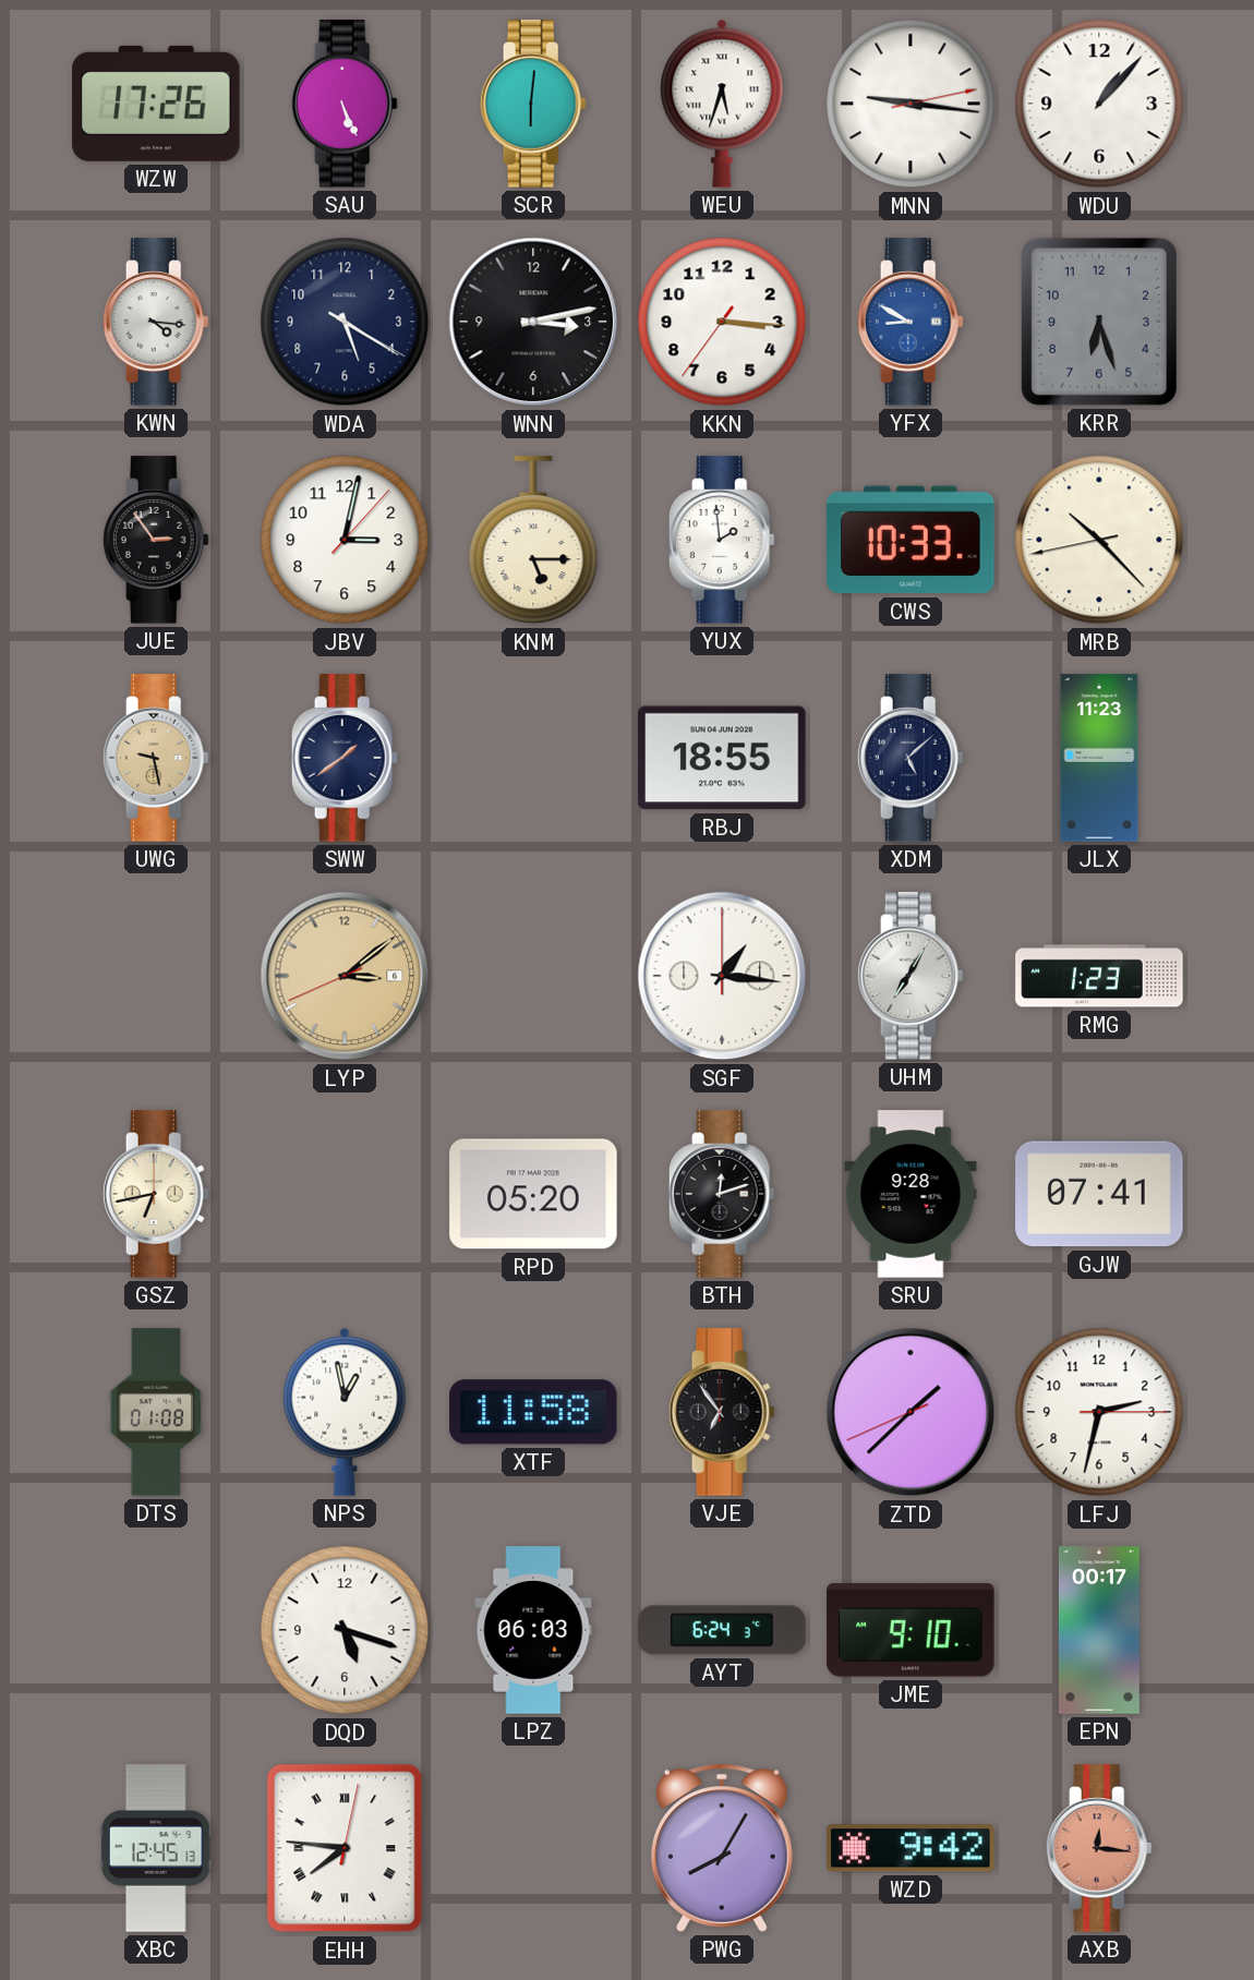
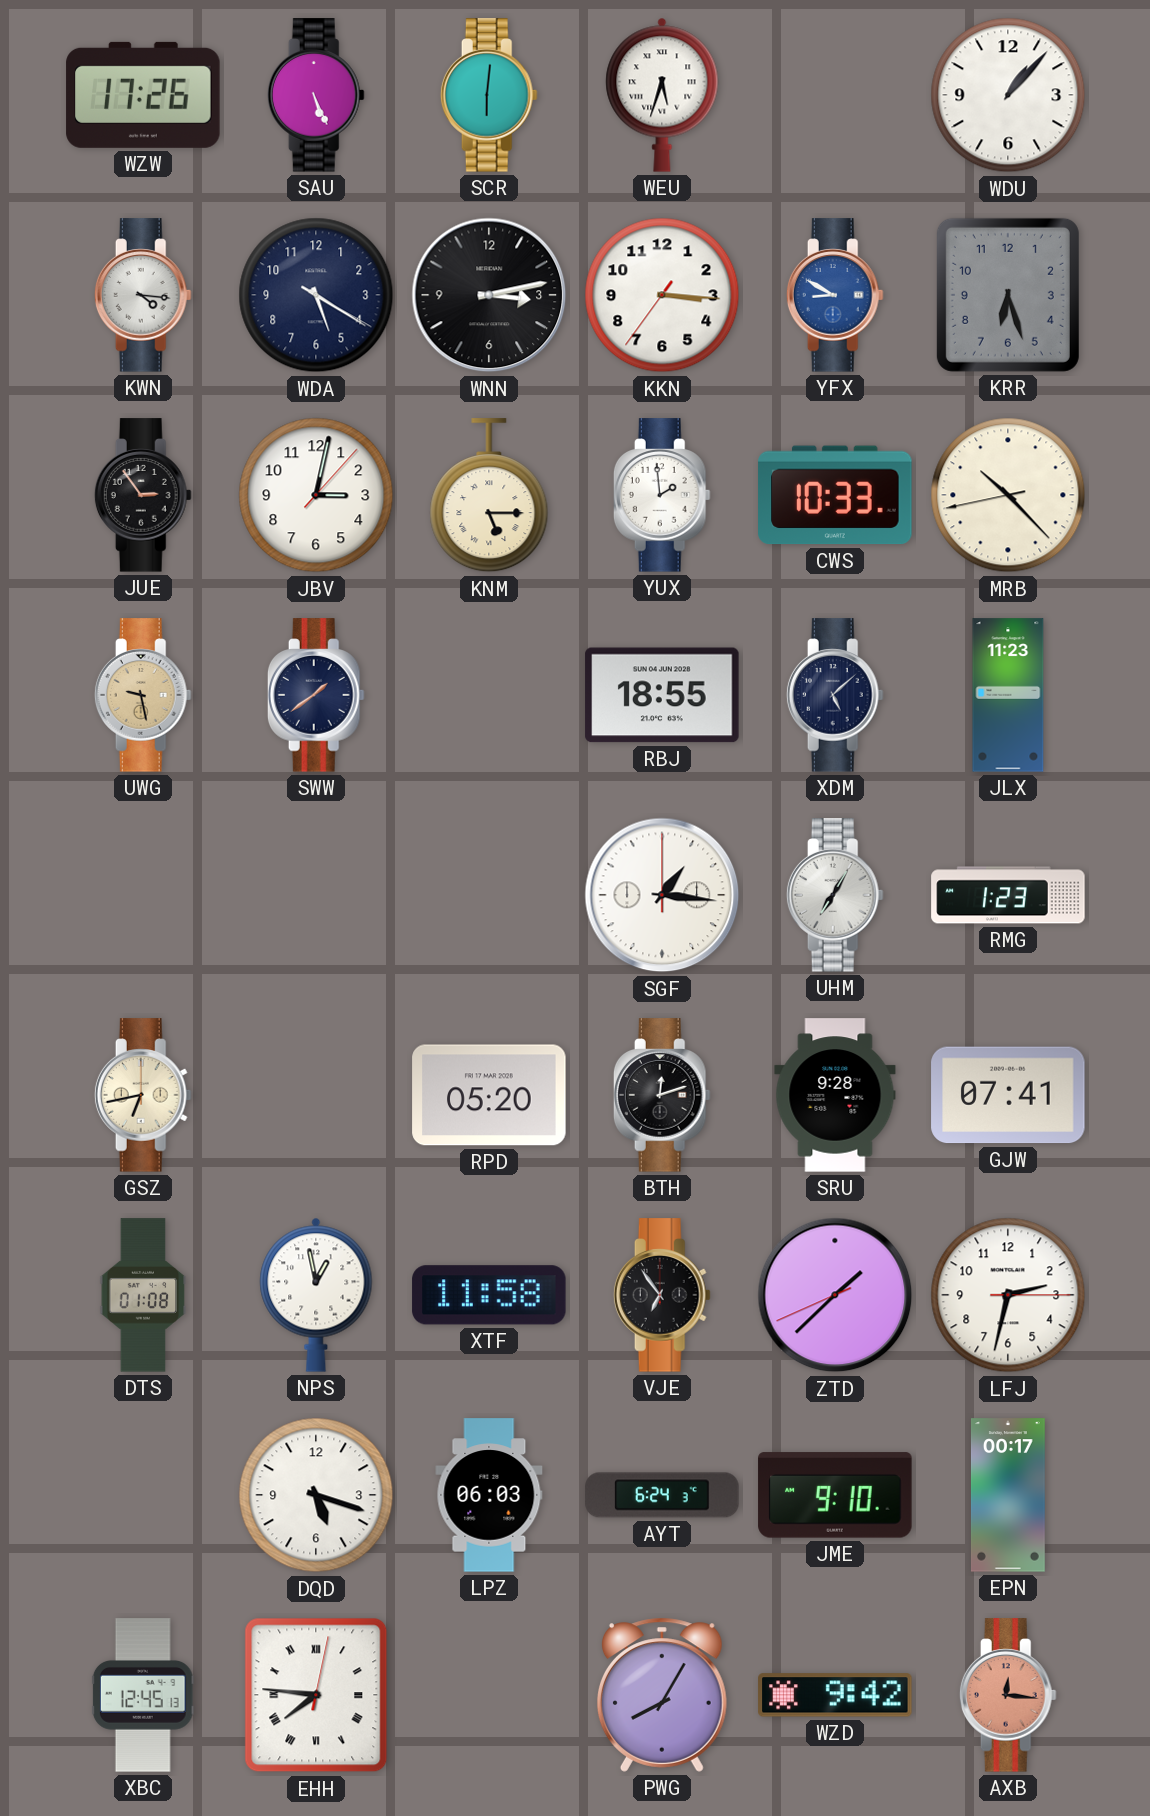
MNN: 9:16 -> none
LYP: 3:08 -> none
